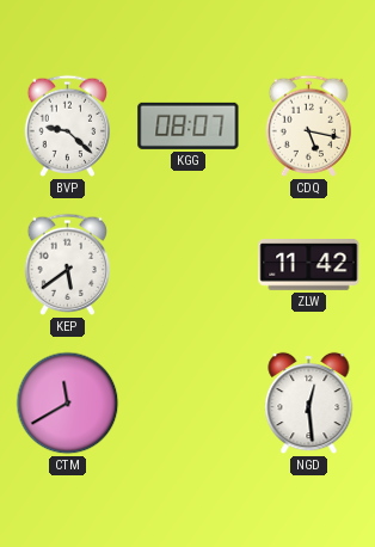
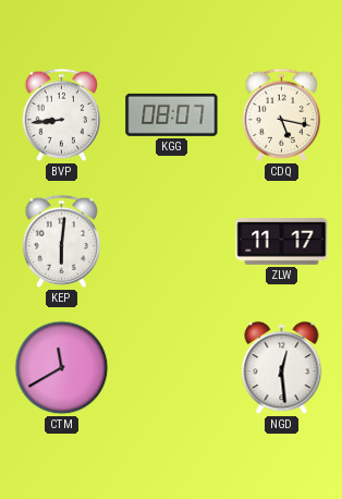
BVP: 9:22 -> 8:44
KEP: 5:39 -> 6:01
ZLW: 11:42 -> 11:17
